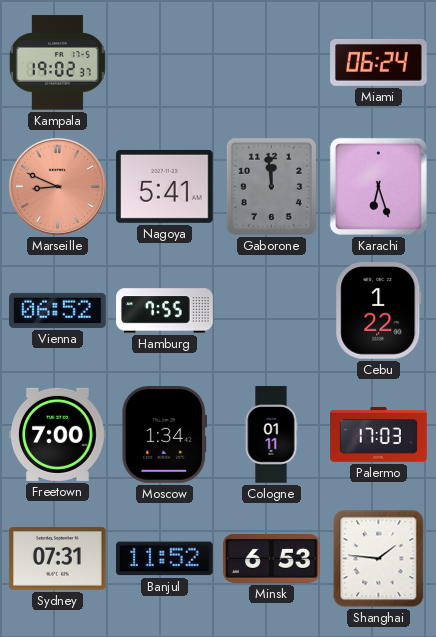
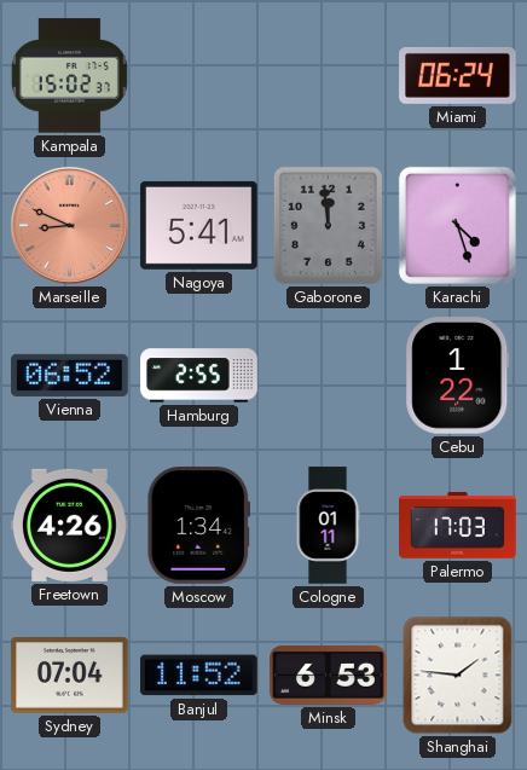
Kampala: 19:02 -> 15:02
Karachi: 6:27 -> 4:27
Hamburg: 7:55 -> 2:55
Freetown: 7:00 -> 4:26
Sydney: 07:31 -> 07:04
